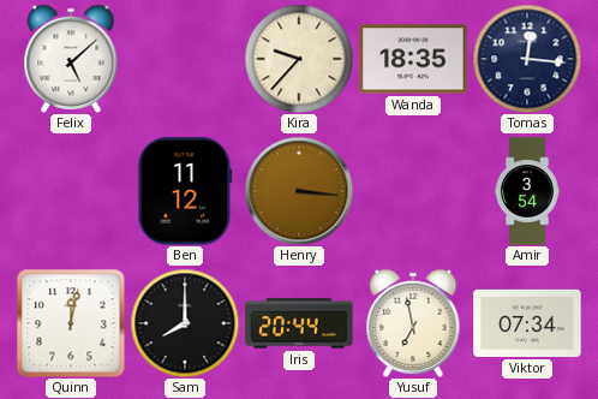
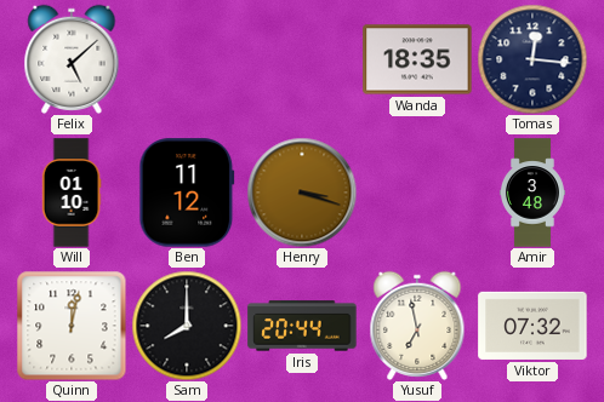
Kira: 9:37 -> none
Will: none -> 01:10
Henry: 3:16 -> 3:18
Amir: 3:54 -> 3:48
Viktor: 07:34 -> 07:32
